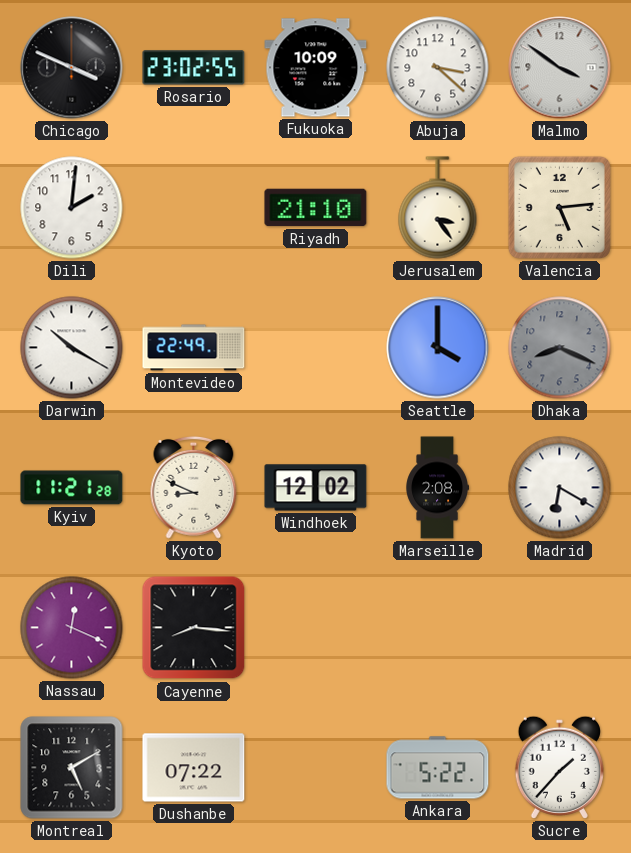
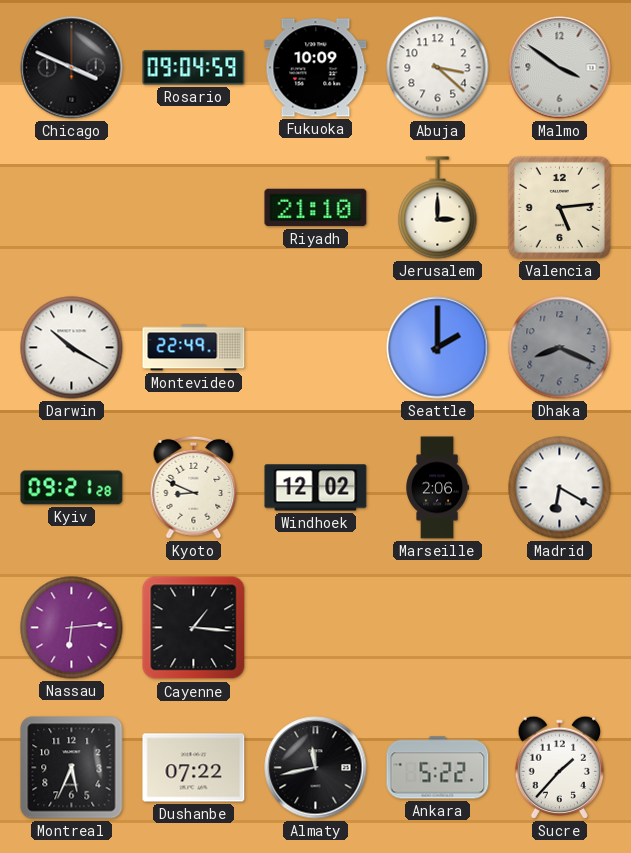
Rosario: 23:02 -> 09:04
Dili: 2:01 -> none
Jerusalem: 3:24 -> 3:00
Seattle: 4:00 -> 2:00
Kyiv: 11:21 -> 09:21
Marseille: 2:08 -> 2:06
Nassau: 12:19 -> 6:14
Cayenne: 8:16 -> 1:16
Montreal: 5:10 -> 5:34
Almaty: none -> 11:43
